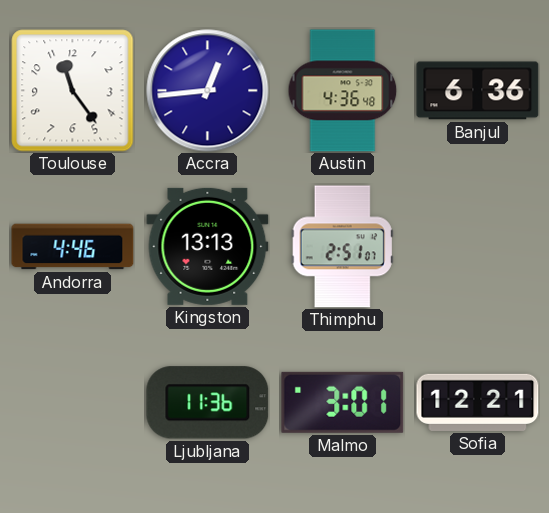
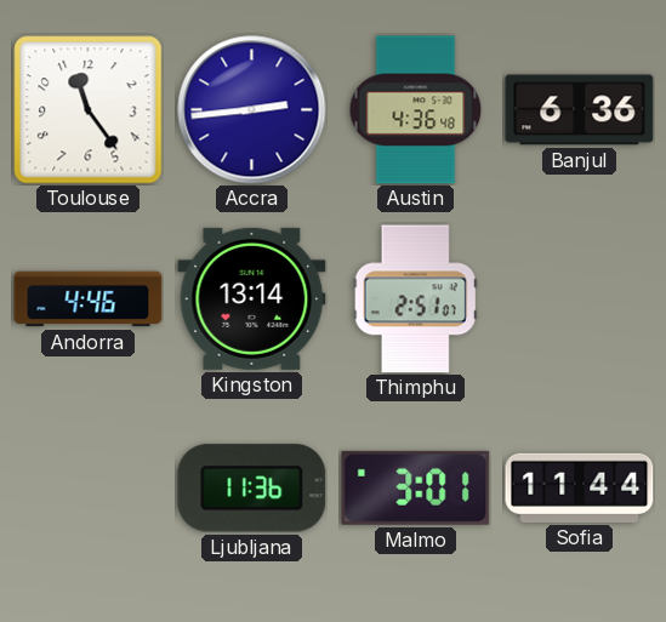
Accra: 12:44 -> 2:44
Kingston: 13:13 -> 13:14
Sofia: 12:21 -> 11:44
